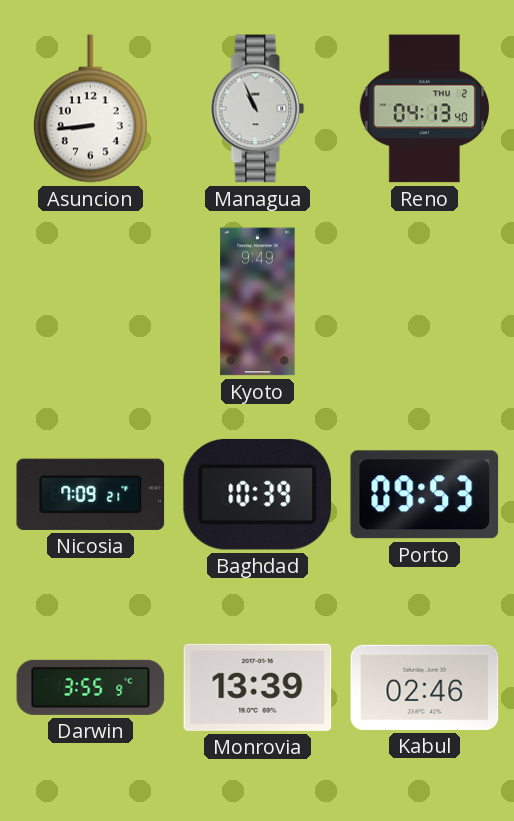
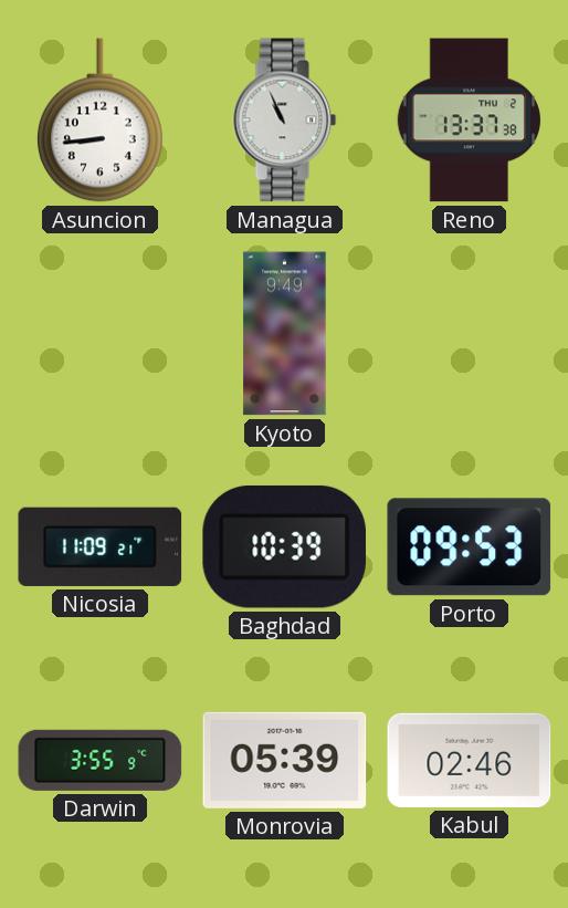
Reno: 04:13 -> 13:37
Nicosia: 7:09 -> 11:09
Monrovia: 13:39 -> 05:39
